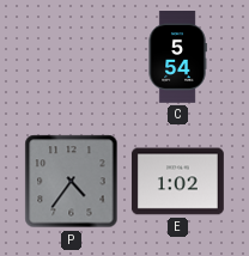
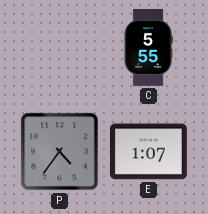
C: 5:54 -> 5:55
E: 1:02 -> 1:07
